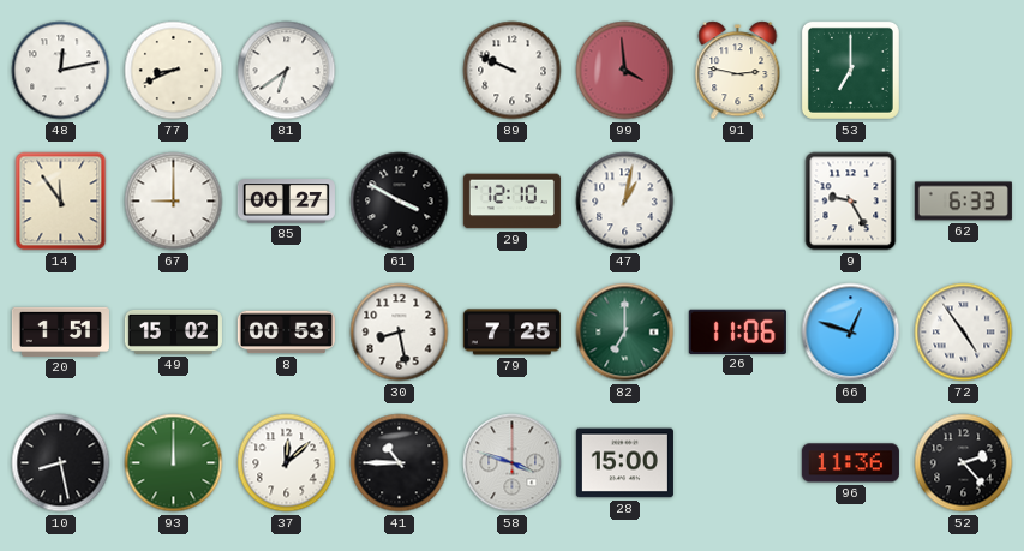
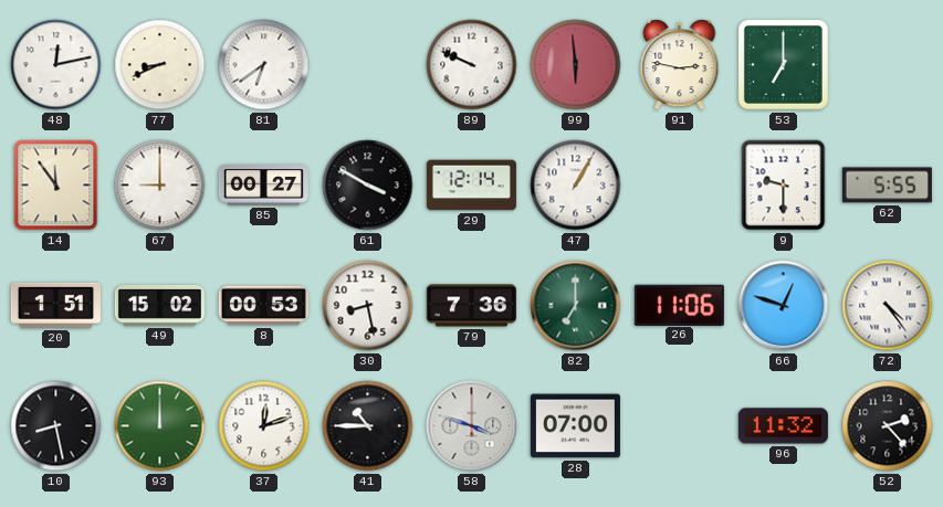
99: 3:59 -> 5:59
29: 12:10 -> 12:14
47: 1:02 -> 1:05
9: 9:25 -> 9:30
62: 6:33 -> 5:55
79: 7:25 -> 7:36
72: 4:54 -> 4:24
37: 12:08 -> 12:12
28: 15:00 -> 07:00
96: 11:36 -> 11:32
